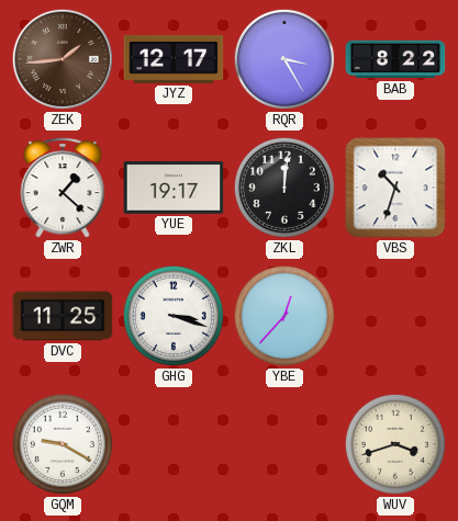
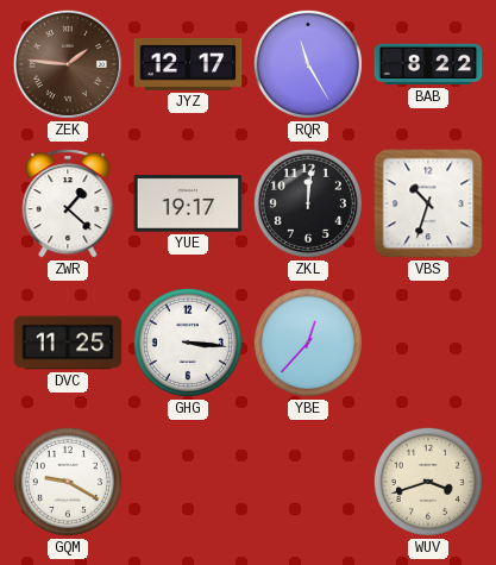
ZEK: 1:44 -> 1:46
RQR: 3:25 -> 11:25
GHG: 3:18 -> 3:16
